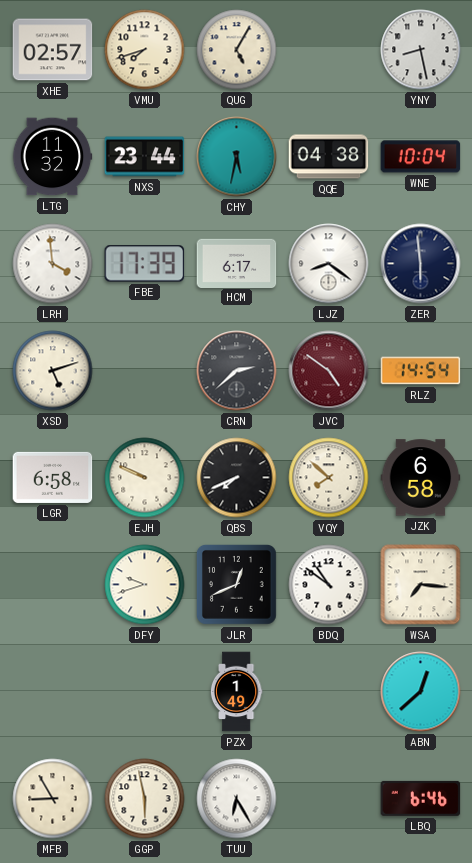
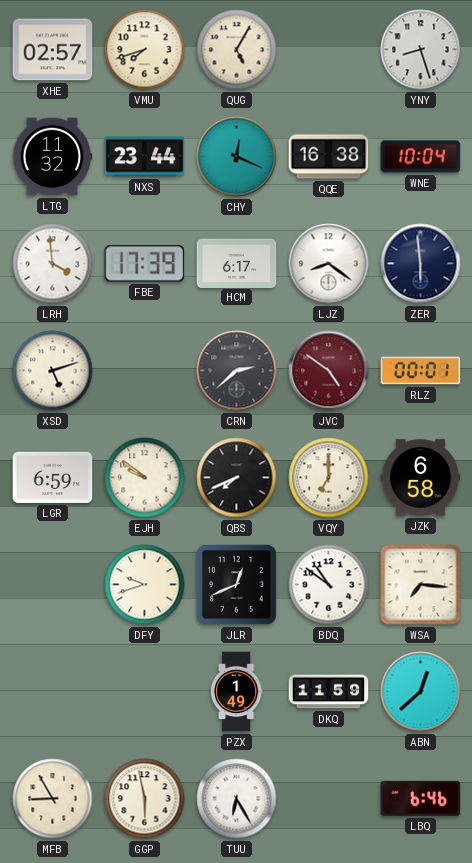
YNY: 8:28 -> 8:27
CHY: 5:32 -> 12:19
QQE: 04:38 -> 16:38
RLZ: 14:54 -> 00:01
LGR: 6:58 -> 6:59
EJH: 9:49 -> 9:51
VQY: 7:52 -> 7:00
DKQ: none -> 11:59
